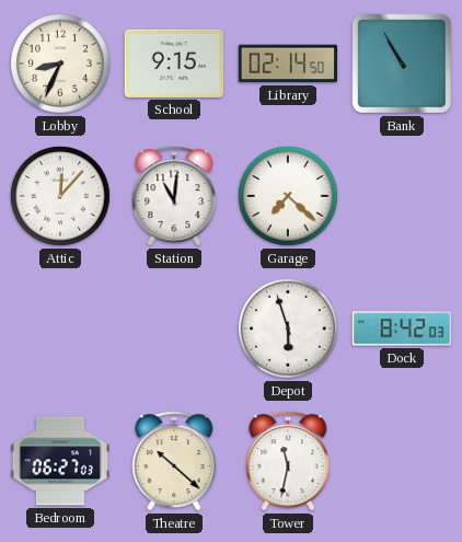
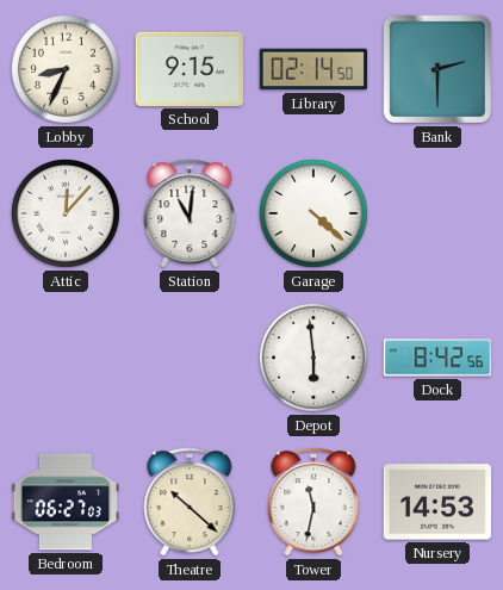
Bank: 10:55 -> 2:30
Garage: 7:22 -> 4:22
Depot: 5:57 -> 5:59
Dock: 8:42:03 -> 8:42:56
Nursery: none -> 14:53
